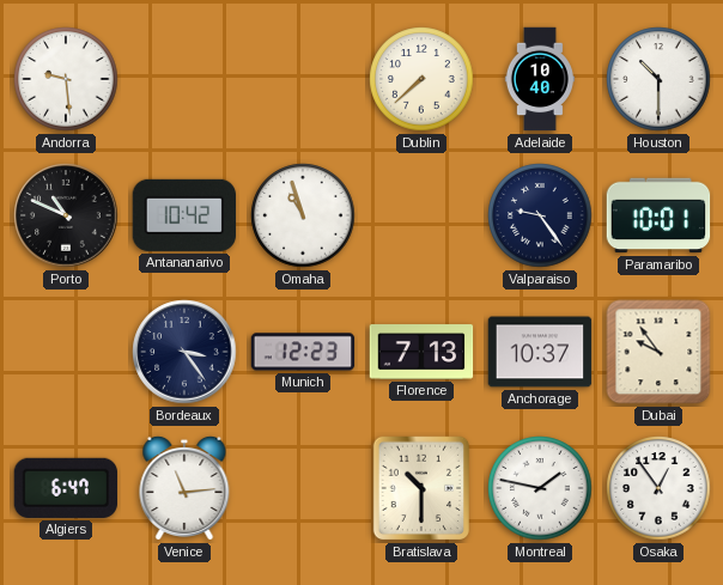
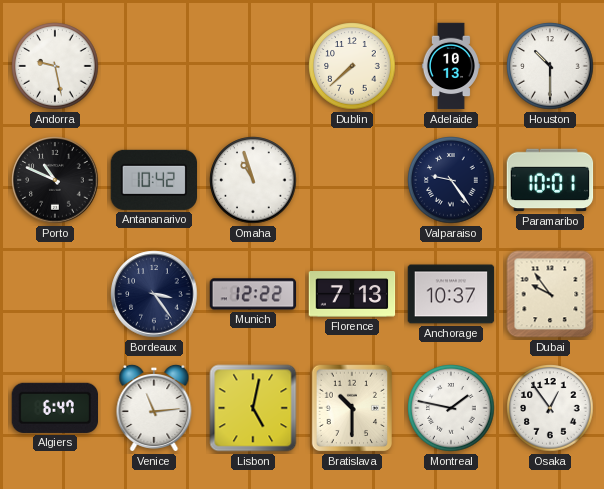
Andorra: 9:29 -> 9:28
Adelaide: 10:40 -> 10:13
Munich: 12:23 -> 12:22
Lisbon: none -> 5:02
